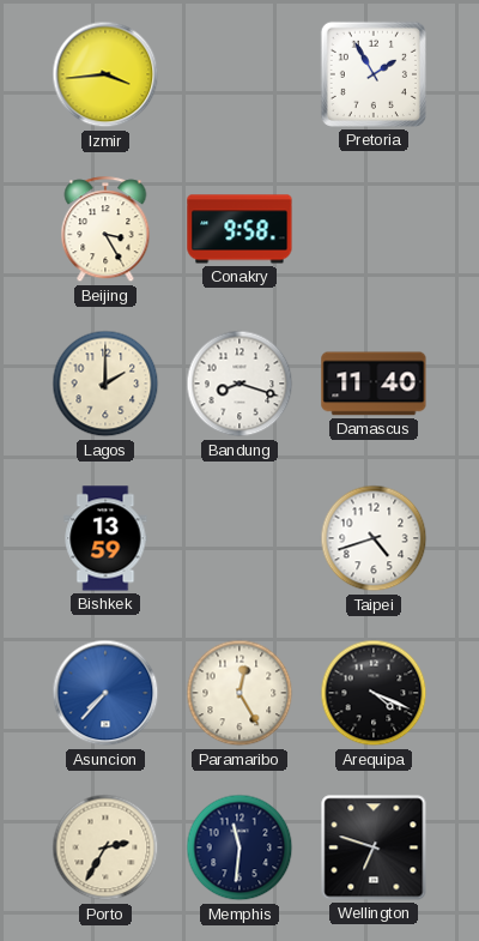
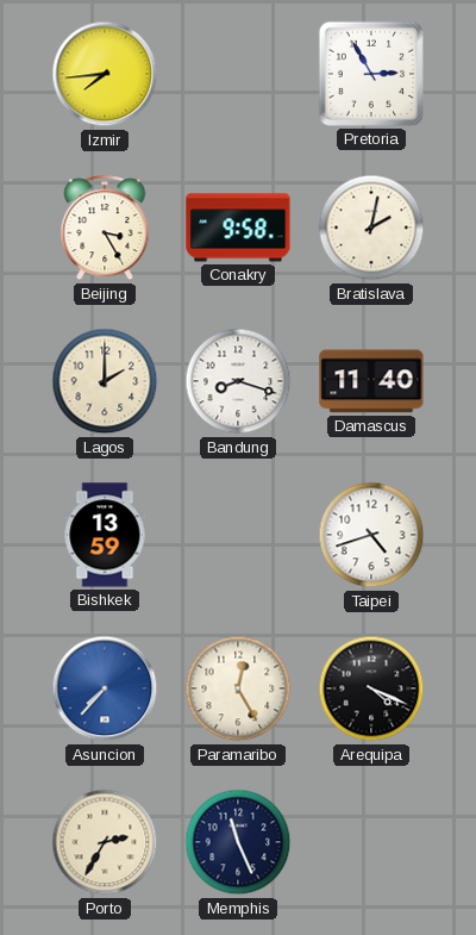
Izmir: 3:44 -> 7:44
Pretoria: 1:55 -> 2:55
Bratislava: none -> 2:02
Memphis: 11:31 -> 11:26
Wellington: 6:48 -> none
